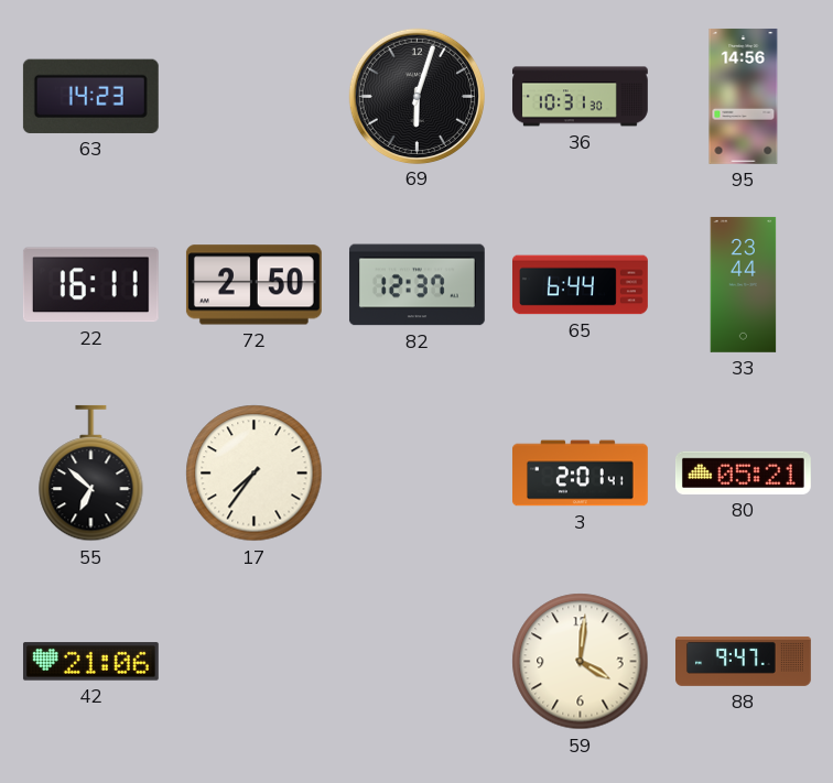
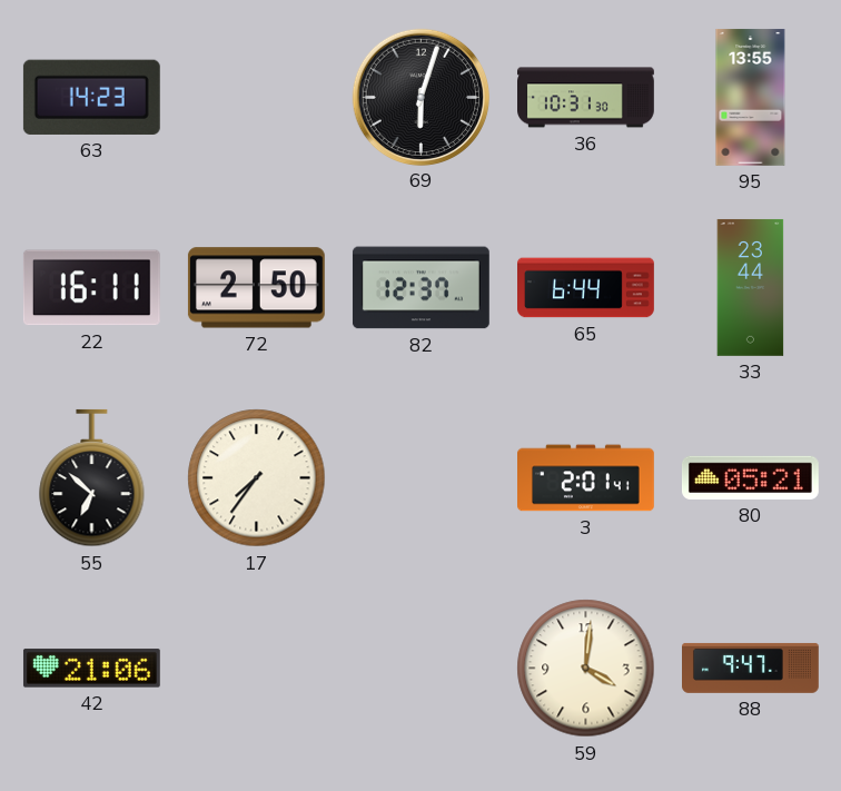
95: 14:56 -> 13:55
